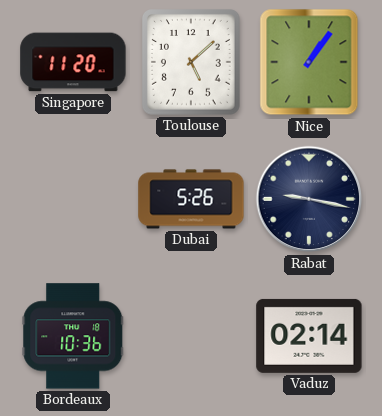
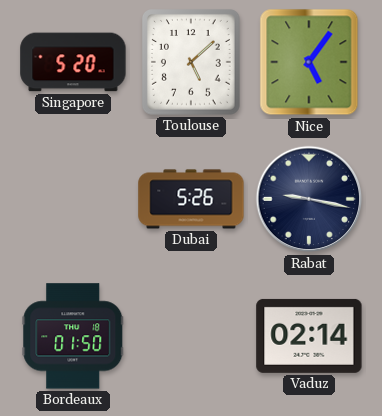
Singapore: 11:20 -> 5:20
Nice: 1:06 -> 5:06
Bordeaux: 10:36 -> 01:50
